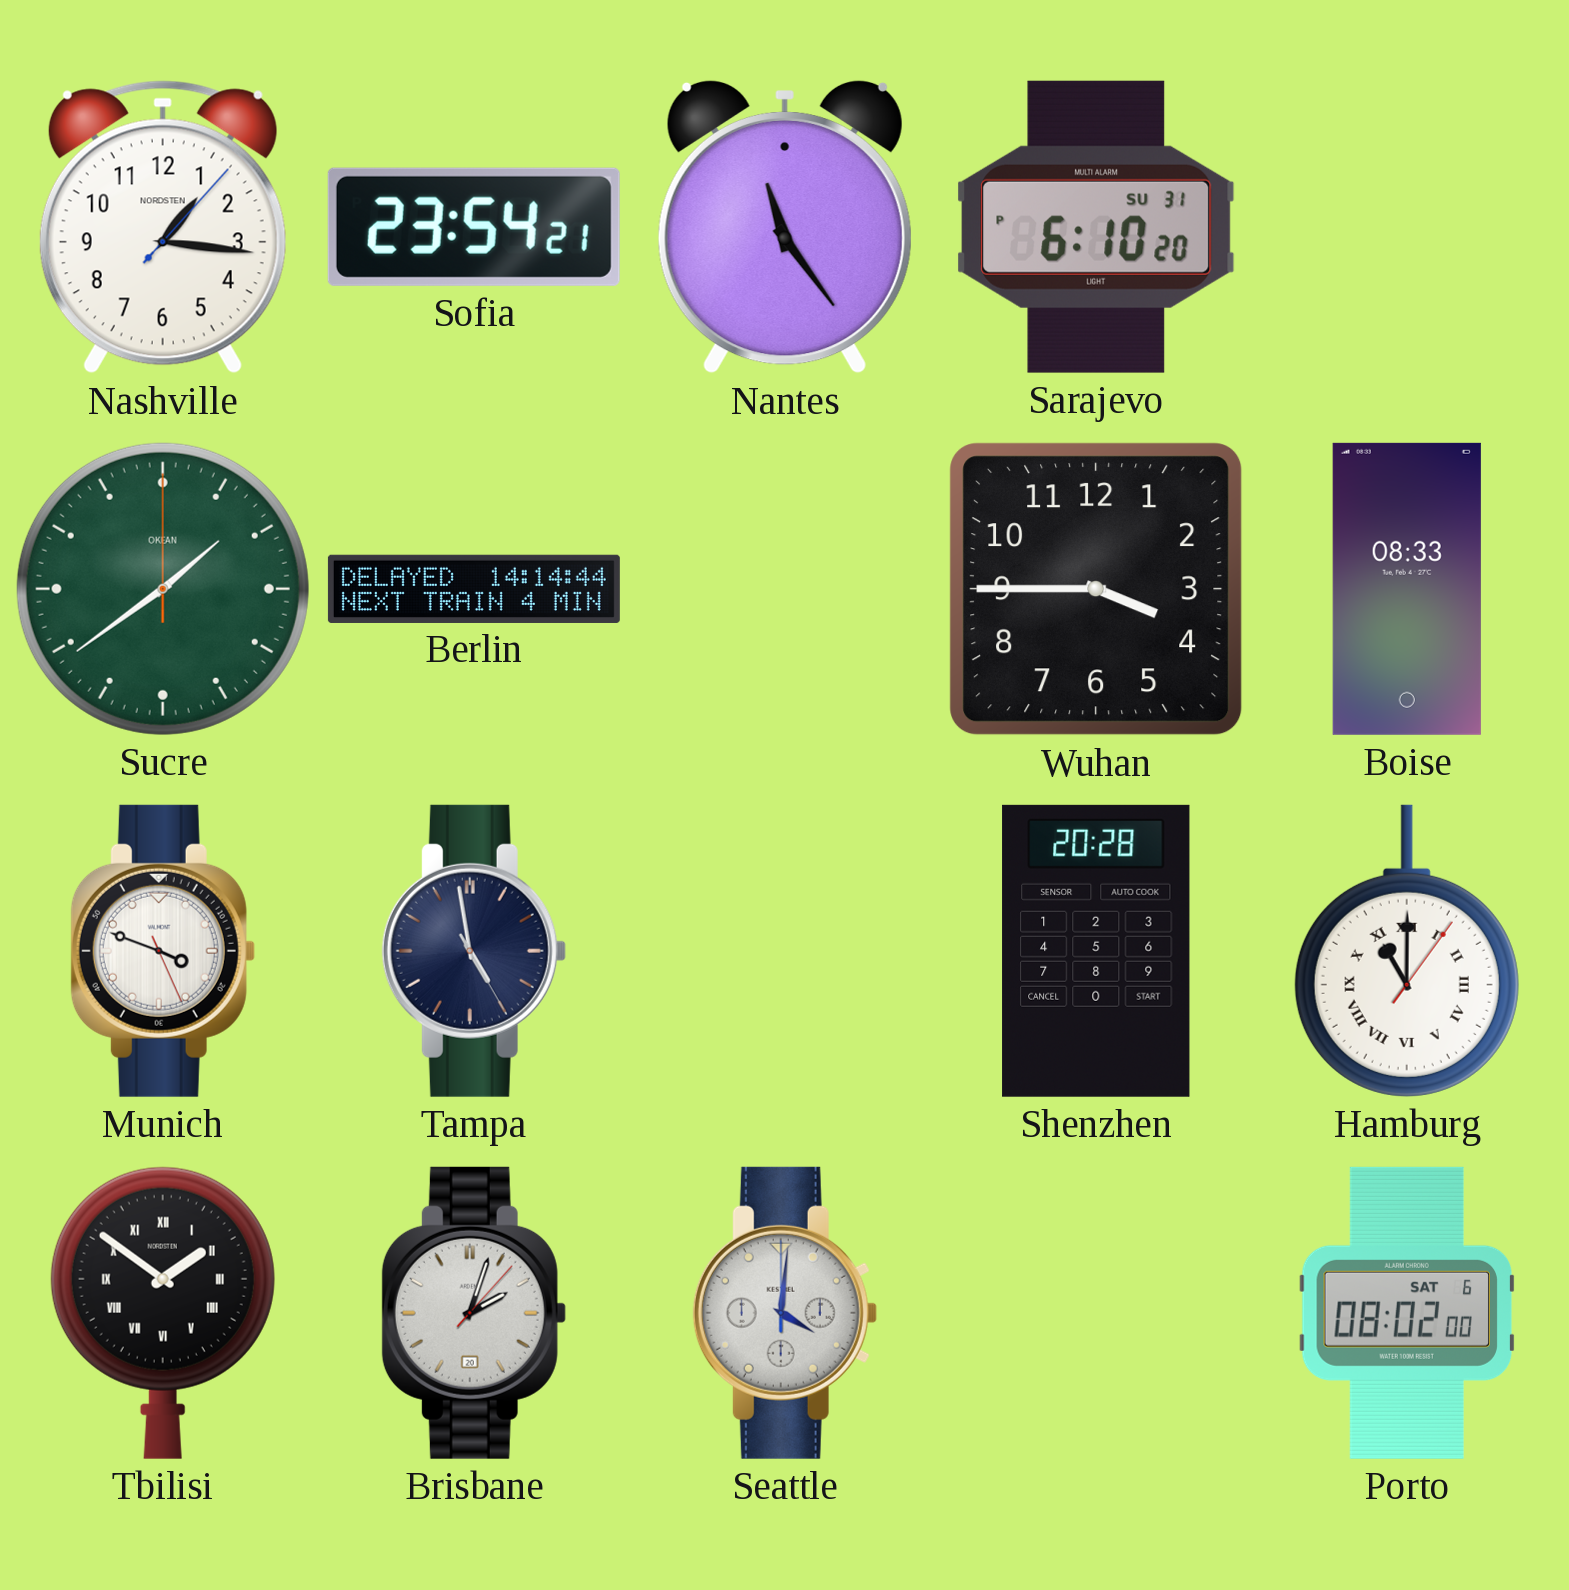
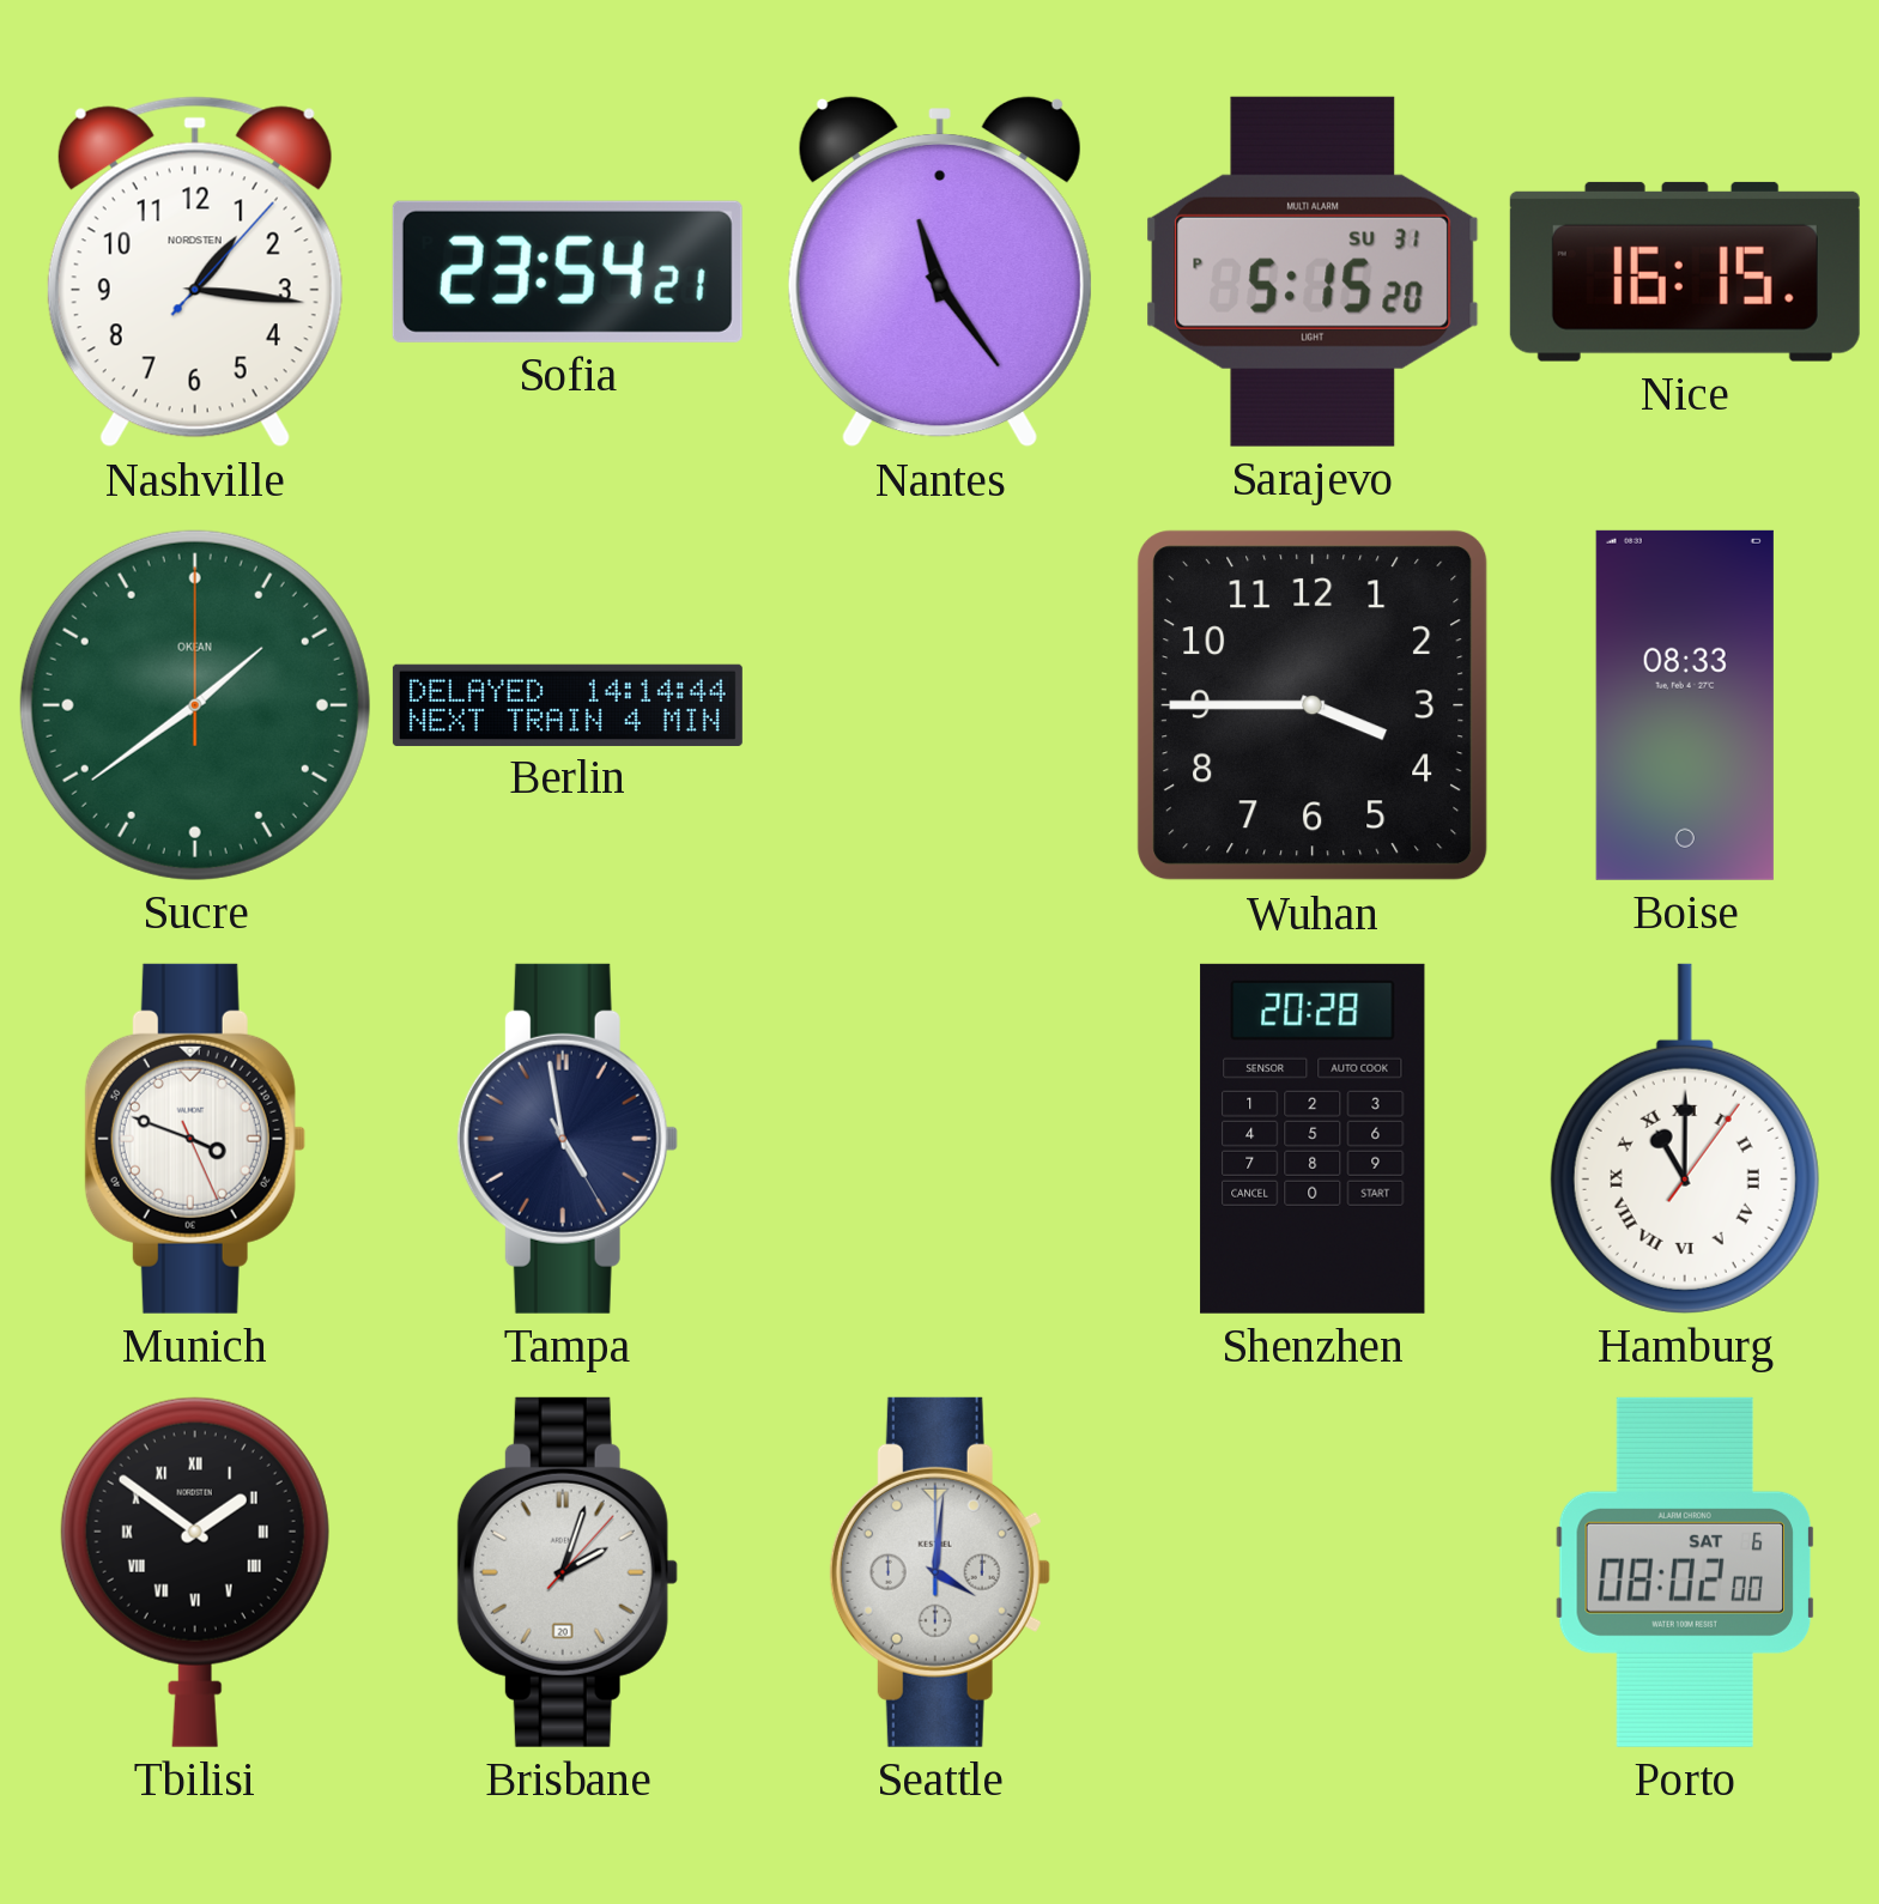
Sarajevo: 6:10 -> 5:15
Nice: none -> 16:15
